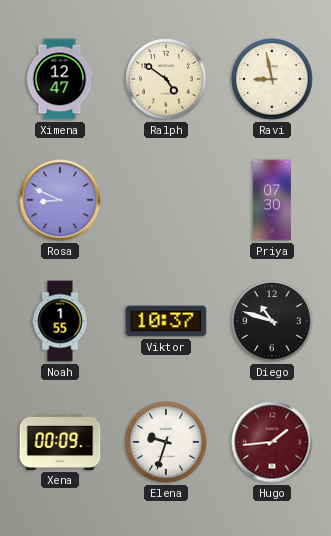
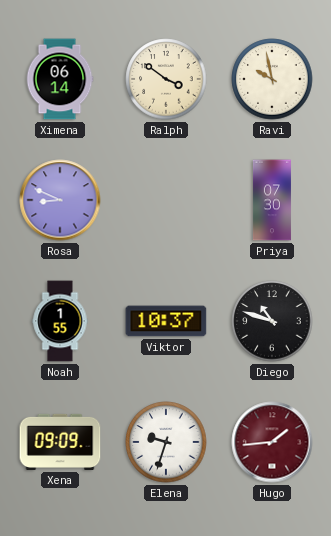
Ximena: 12:47 -> 06:14
Ralph: 4:51 -> 3:51
Ravi: 8:58 -> 9:58
Xena: 00:09 -> 09:09
